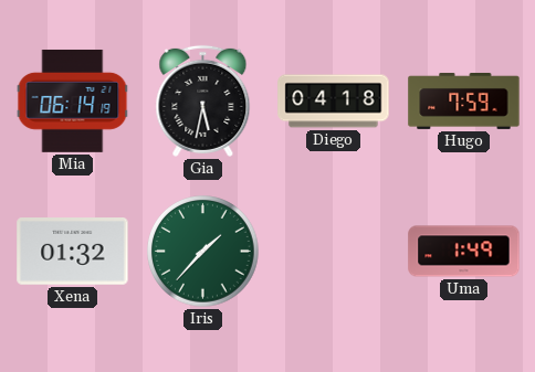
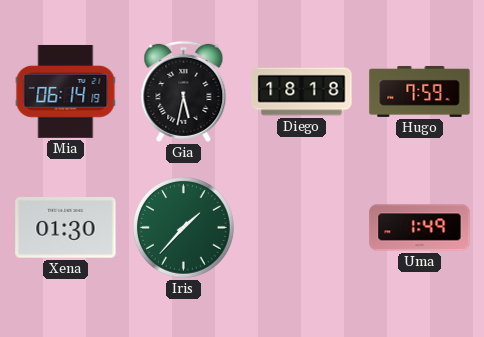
Diego: 04:18 -> 18:18
Xena: 01:32 -> 01:30
